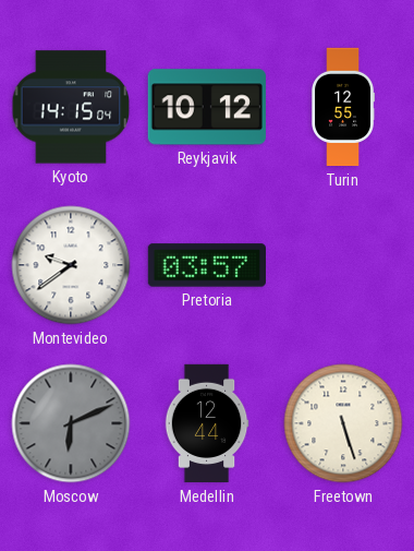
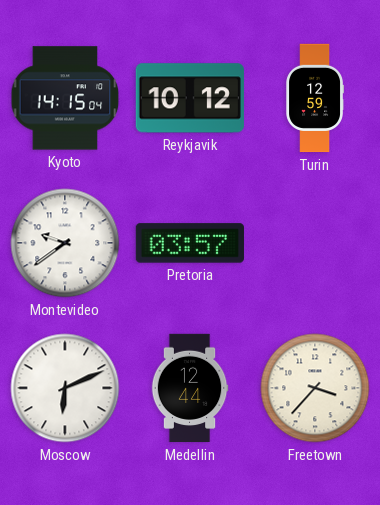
Turin: 12:55 -> 12:59
Moscow dial: grey -> white
Freetown: 5:27 -> 3:37
